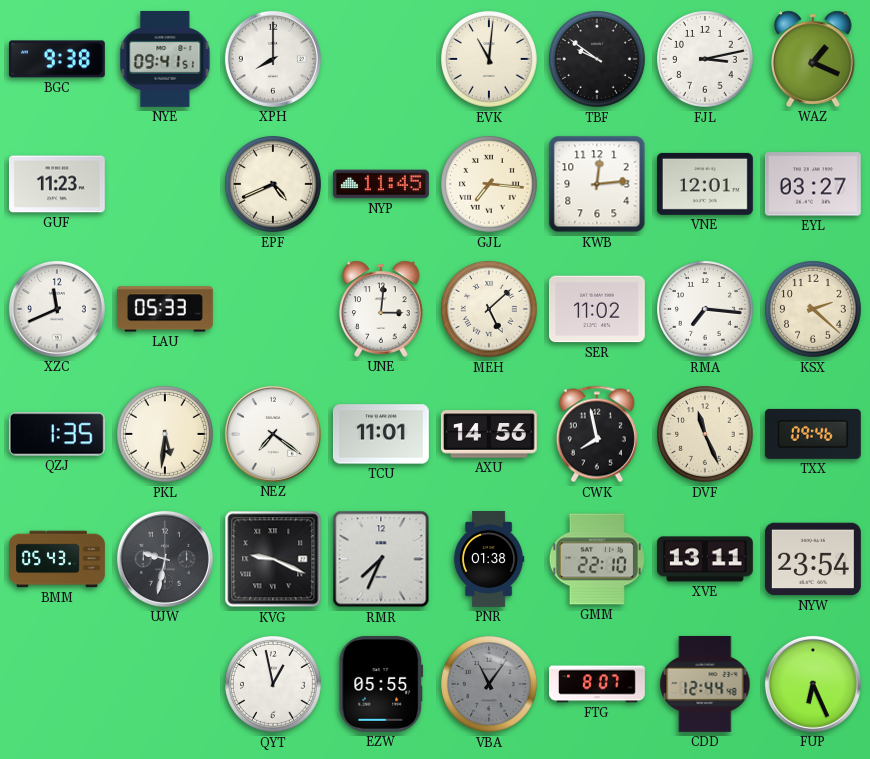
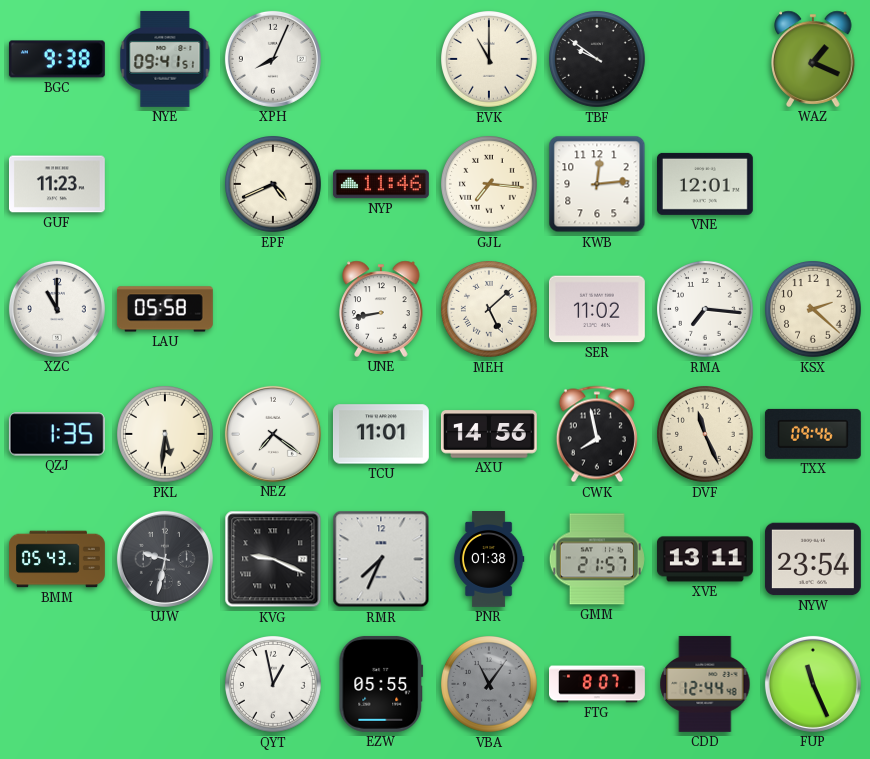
XPH: 8:00 -> 8:04
EVK: 11:01 -> 11:00
FJL: 3:13 -> none
NYP: 11:45 -> 11:46
EYL: 03:27 -> none
XZC: 11:41 -> 11:00
LAU: 05:33 -> 05:58
UNE: 3:01 -> 8:43
GMM: 22:10 -> 21:57
FUP: 6:26 -> 11:26
